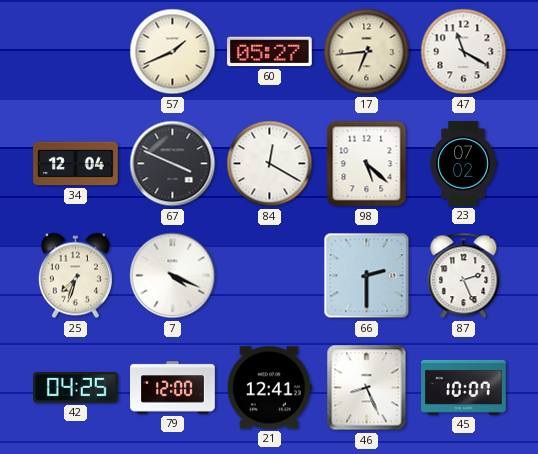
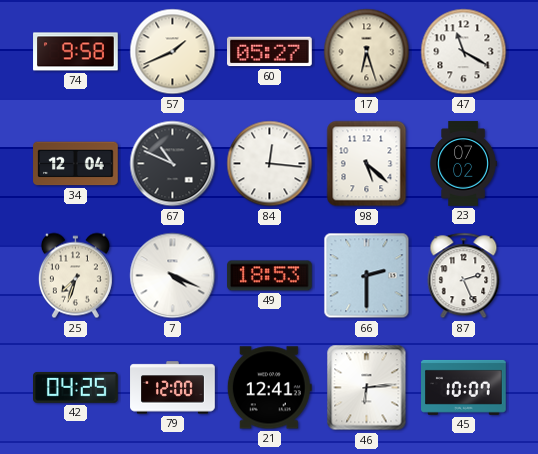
74: none -> 9:58
17: 6:44 -> 6:27
67: 3:49 -> 10:49
84: 12:20 -> 12:16
49: none -> 18:53
46: 8:26 -> 6:14
